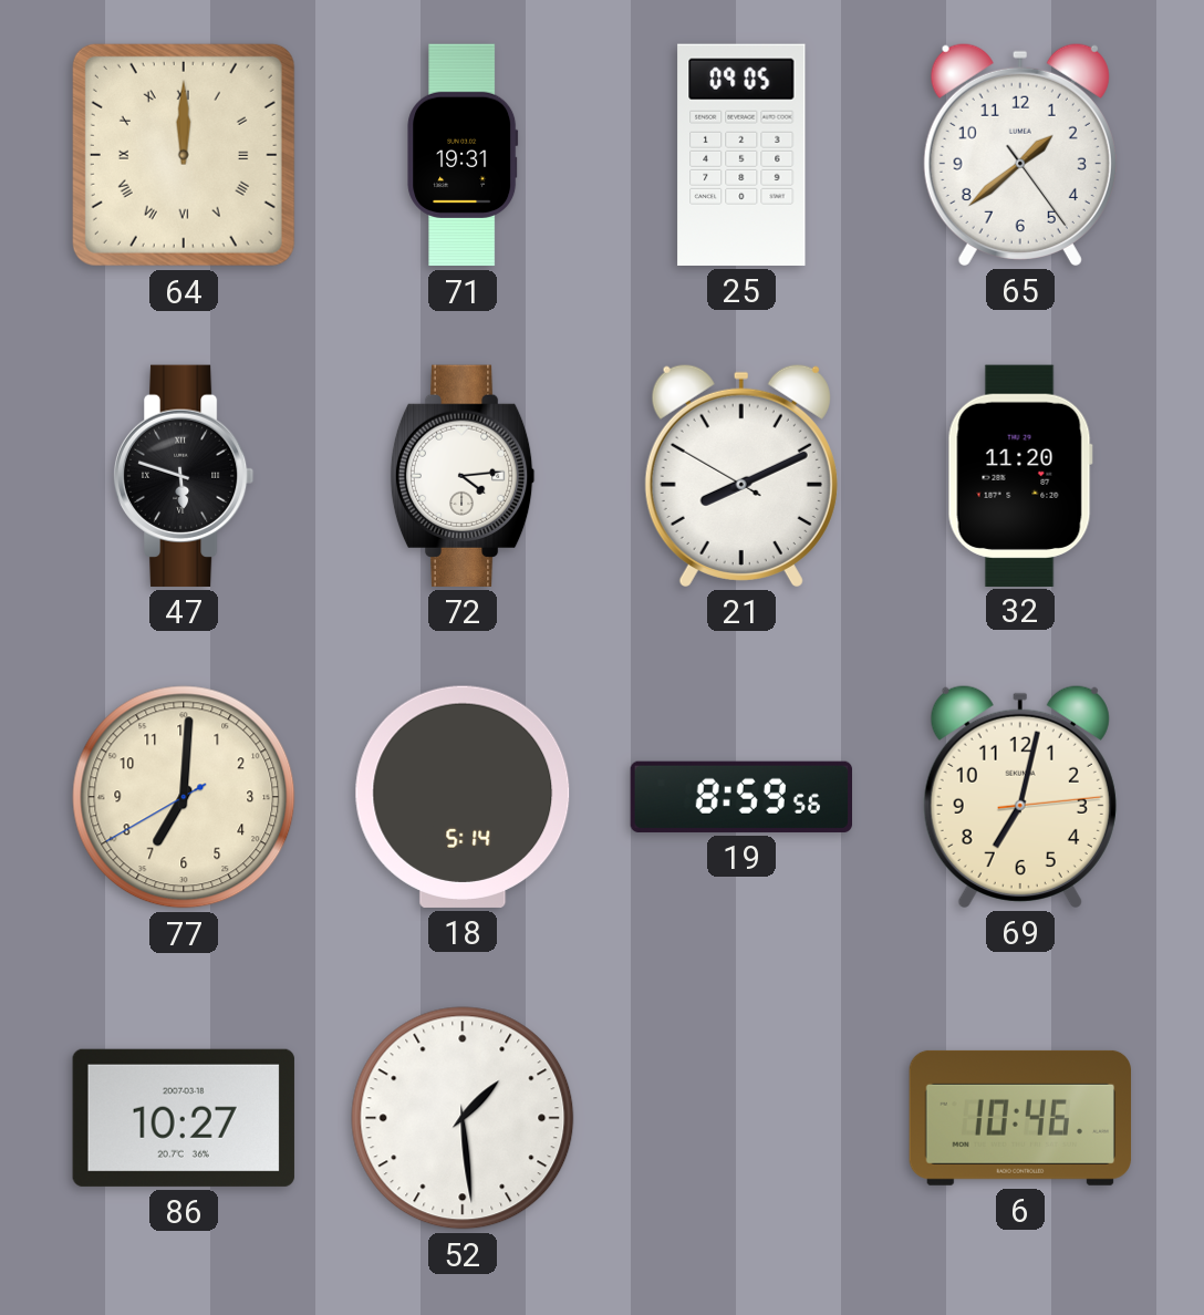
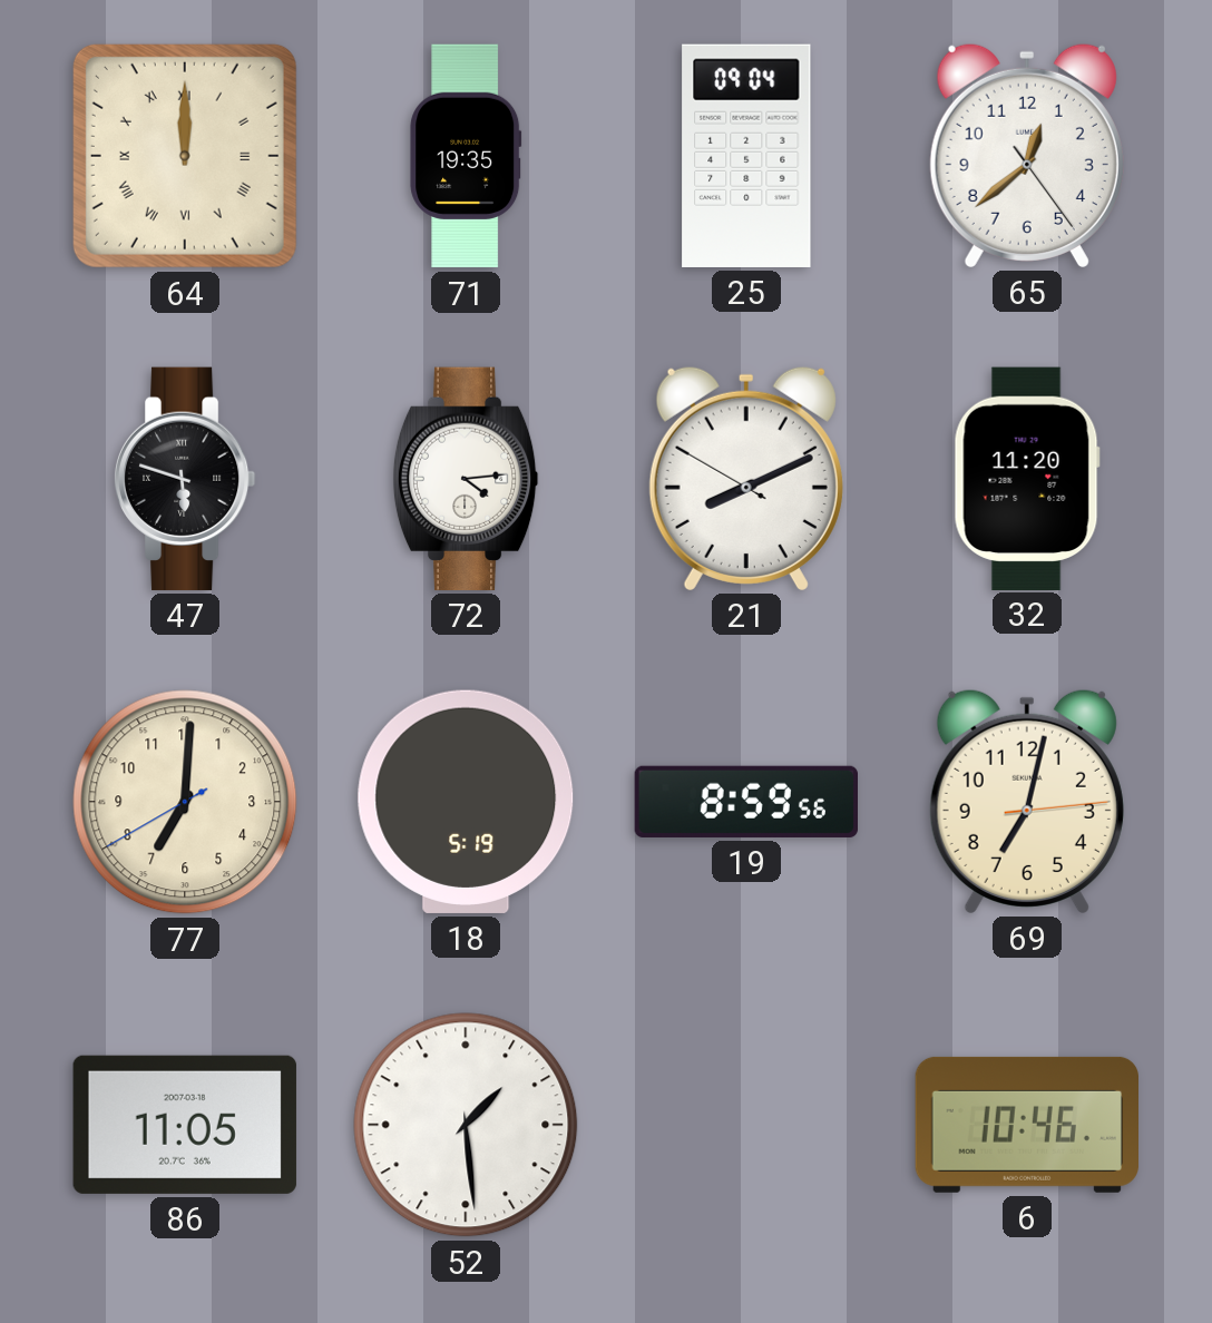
71: 19:31 -> 19:35
25: 09:05 -> 09:04
65: 1:38 -> 12:38
18: 5:14 -> 5:19
86: 10:27 -> 11:05
